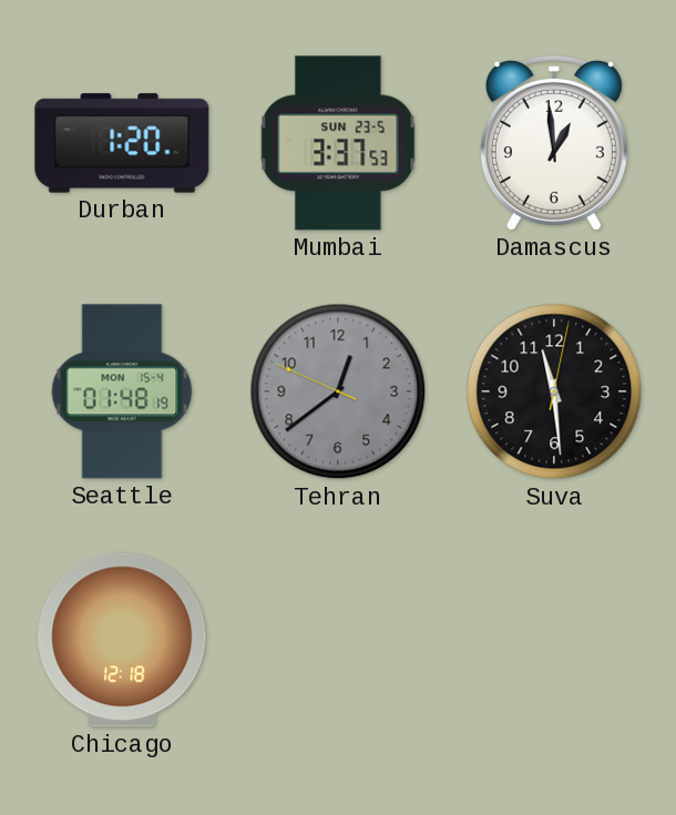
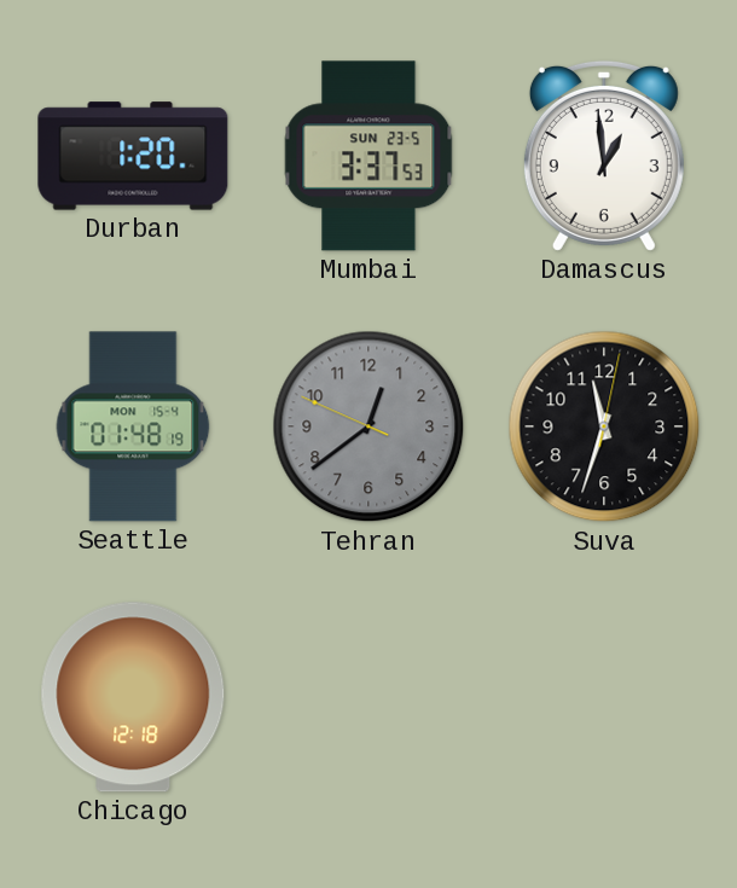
Suva: 11:29 -> 11:33
